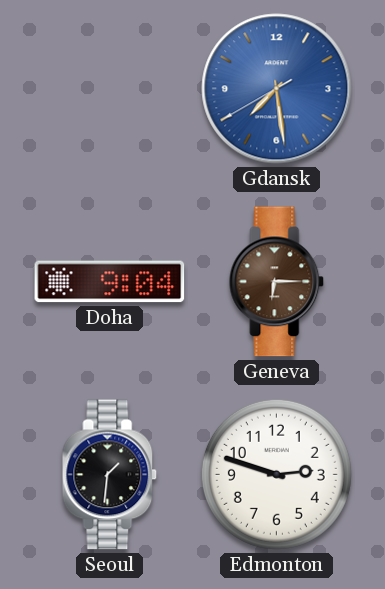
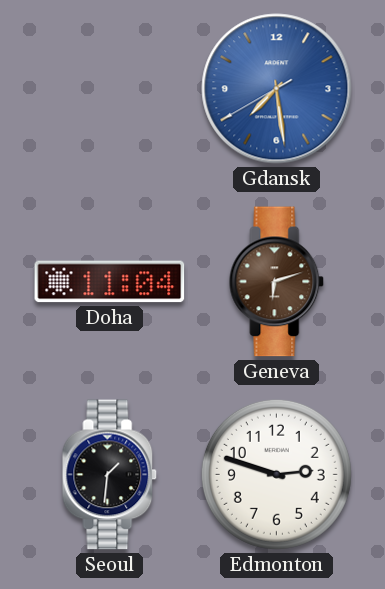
Doha: 9:04 -> 11:04
Geneva: 6:15 -> 6:12
